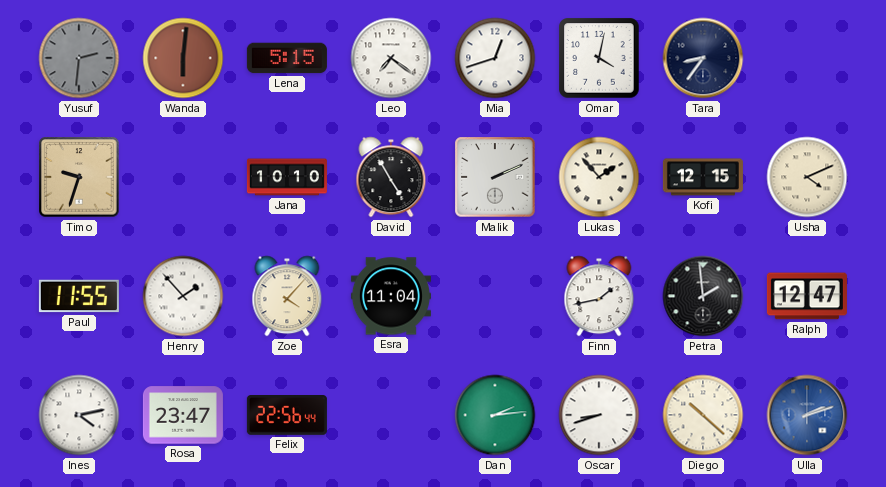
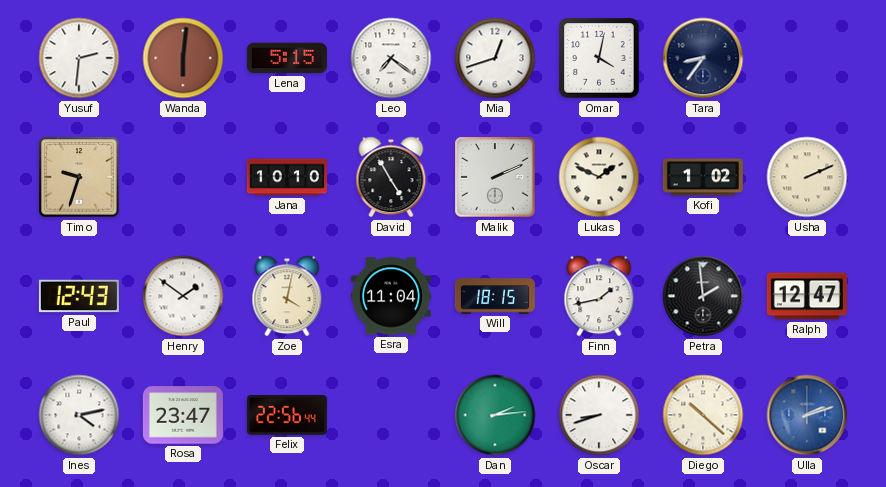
Yusuf dial: grey -> white
Lukas: 1:53 -> 1:49
Kofi: 12:15 -> 1:02
Usha: 4:11 -> 2:11
Paul: 11:55 -> 12:43
Henry: 1:53 -> 1:51
Zoe: 4:07 -> 4:02
Will: none -> 18:15
